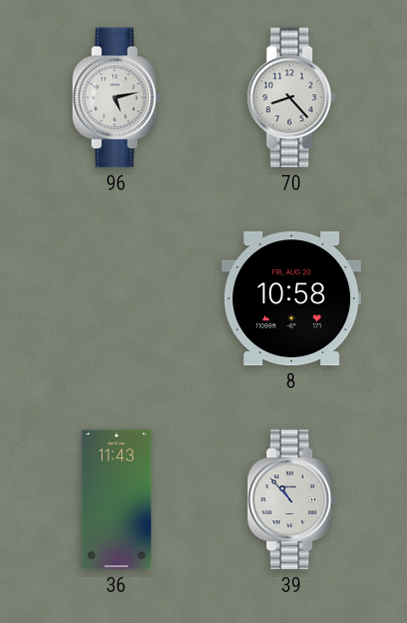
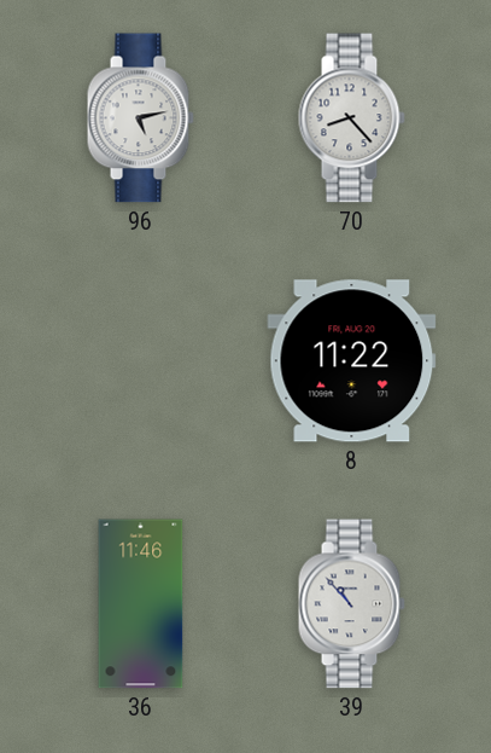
8: 10:58 -> 11:22
36: 11:43 -> 11:46
